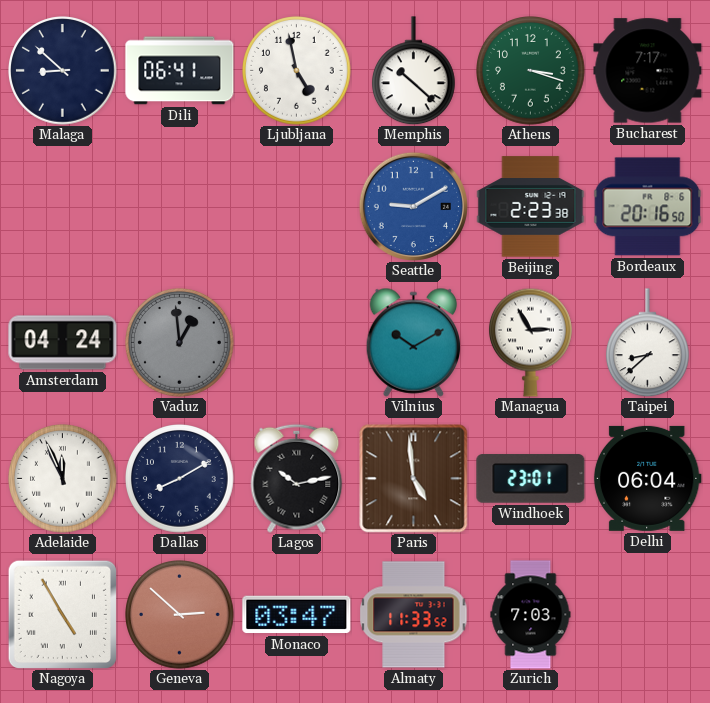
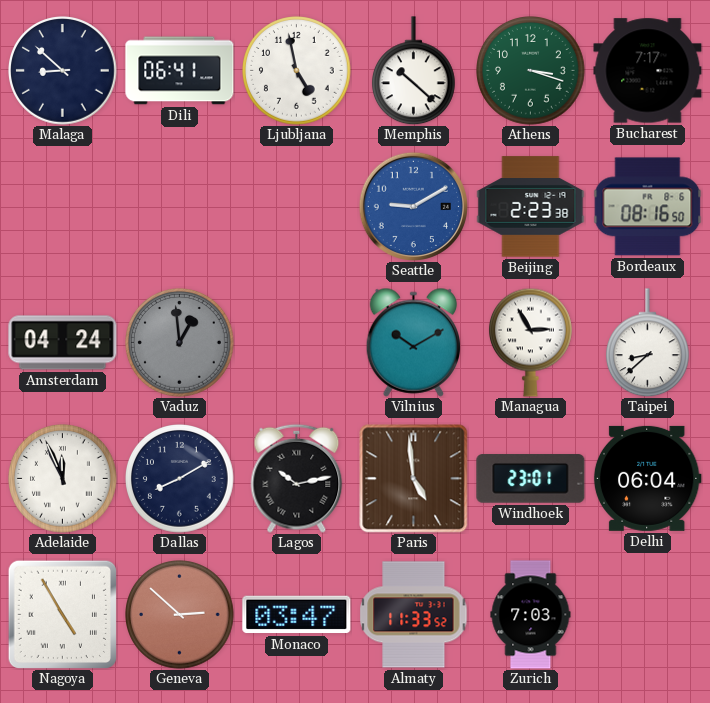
Bordeaux: 20:16 -> 08:16
